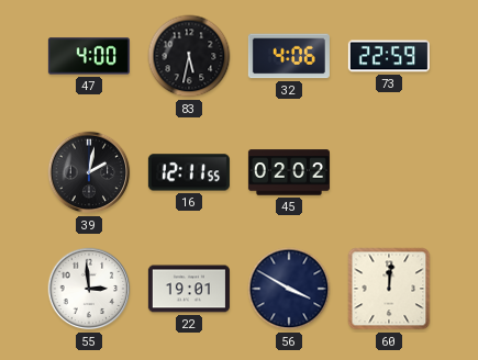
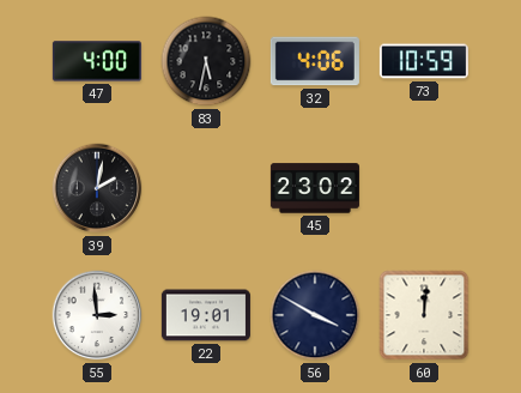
73: 22:59 -> 10:59
16: 12:11 -> none
45: 02:02 -> 23:02
